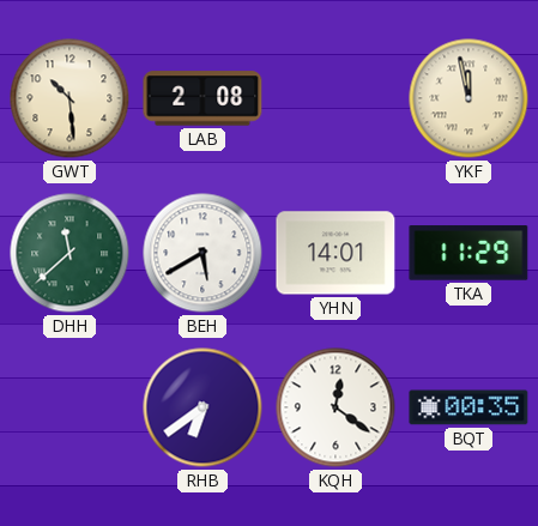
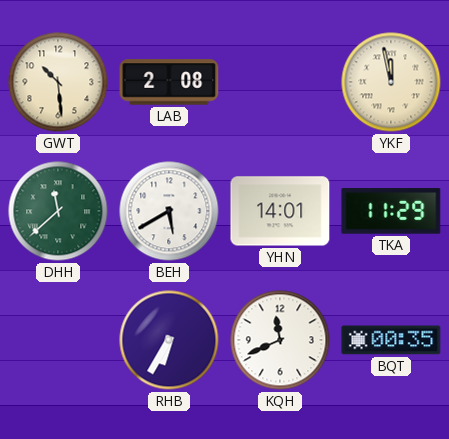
RHB: 6:39 -> 6:35
KQH: 12:21 -> 11:41
